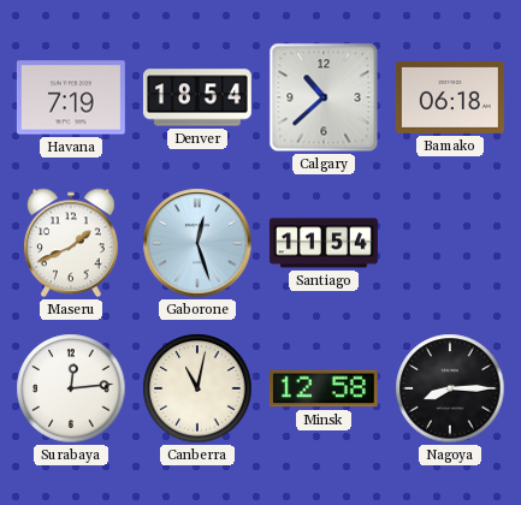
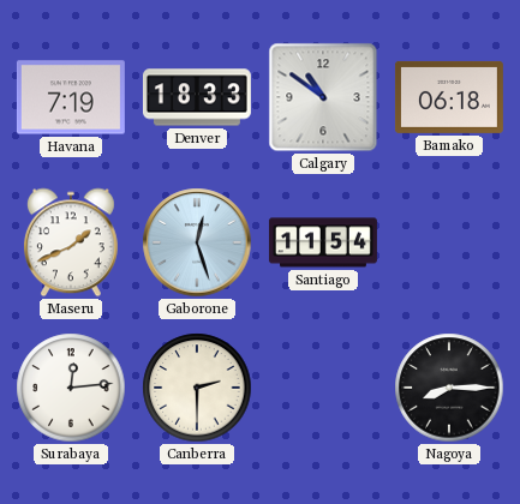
Denver: 18:54 -> 18:33
Calgary: 10:38 -> 10:51
Canberra: 11:02 -> 2:30
Minsk: 12:58 -> none
